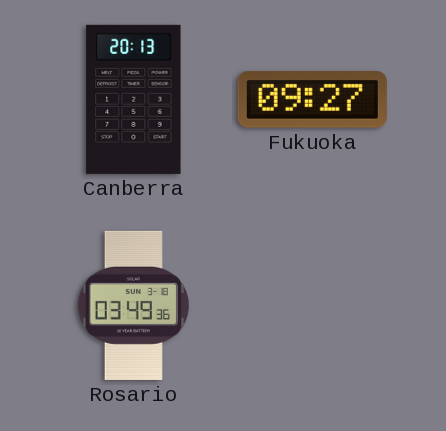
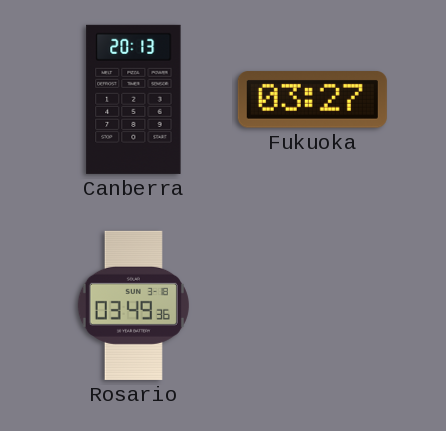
Fukuoka: 09:27 -> 03:27
